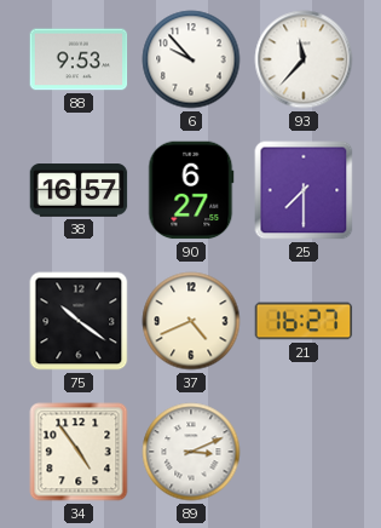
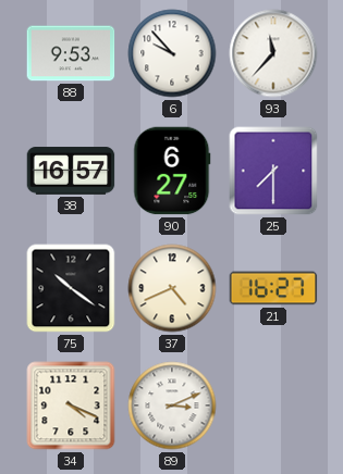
34: 4:54 -> 4:19
